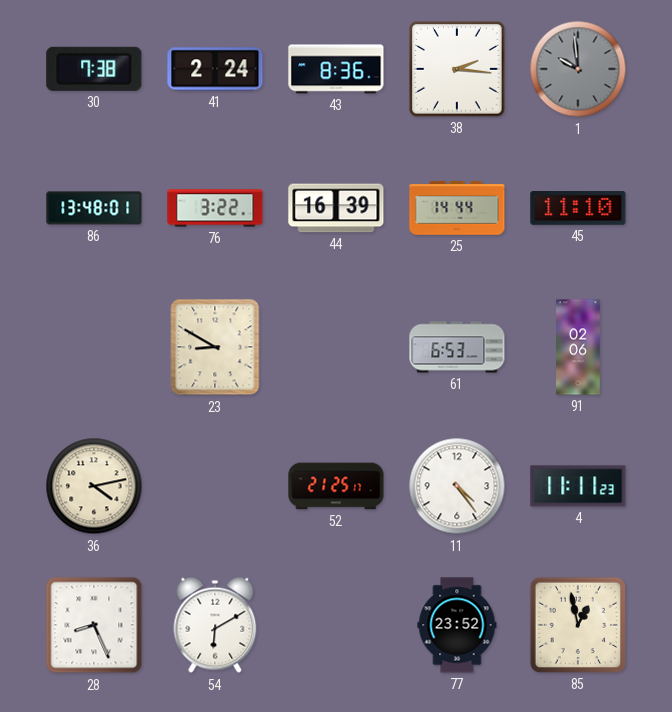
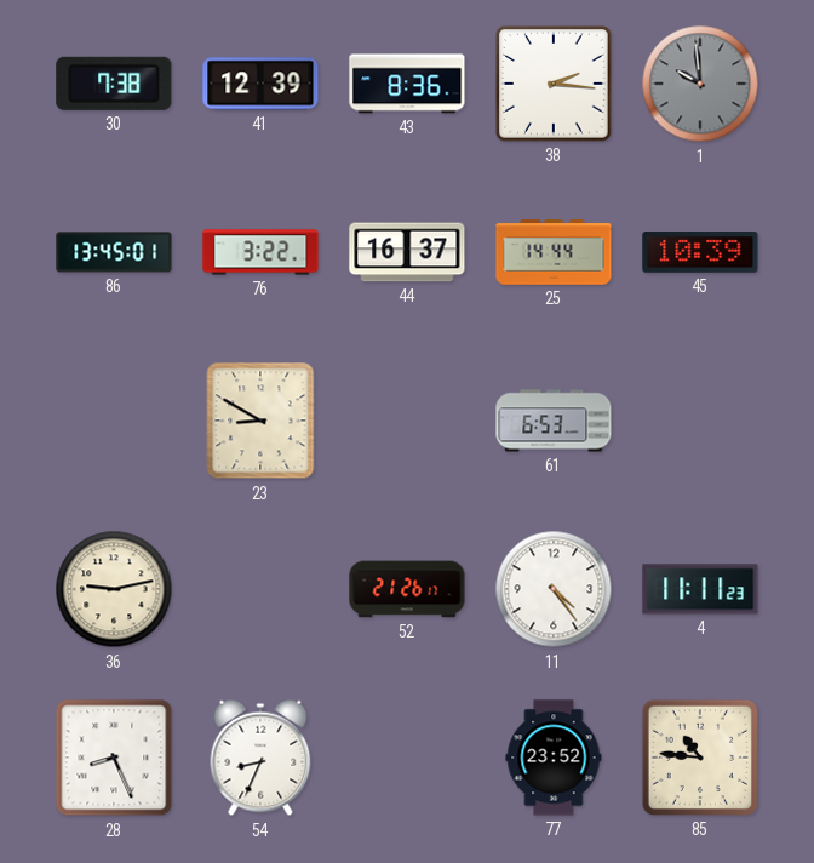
41: 2:24 -> 12:39
86: 13:48 -> 13:45
44: 16:39 -> 16:37
45: 11:10 -> 10:39
91: 02:06 -> none
36: 4:13 -> 9:13
52: 21:25 -> 21:26
54: 6:10 -> 8:34
85: 12:58 -> 10:46
